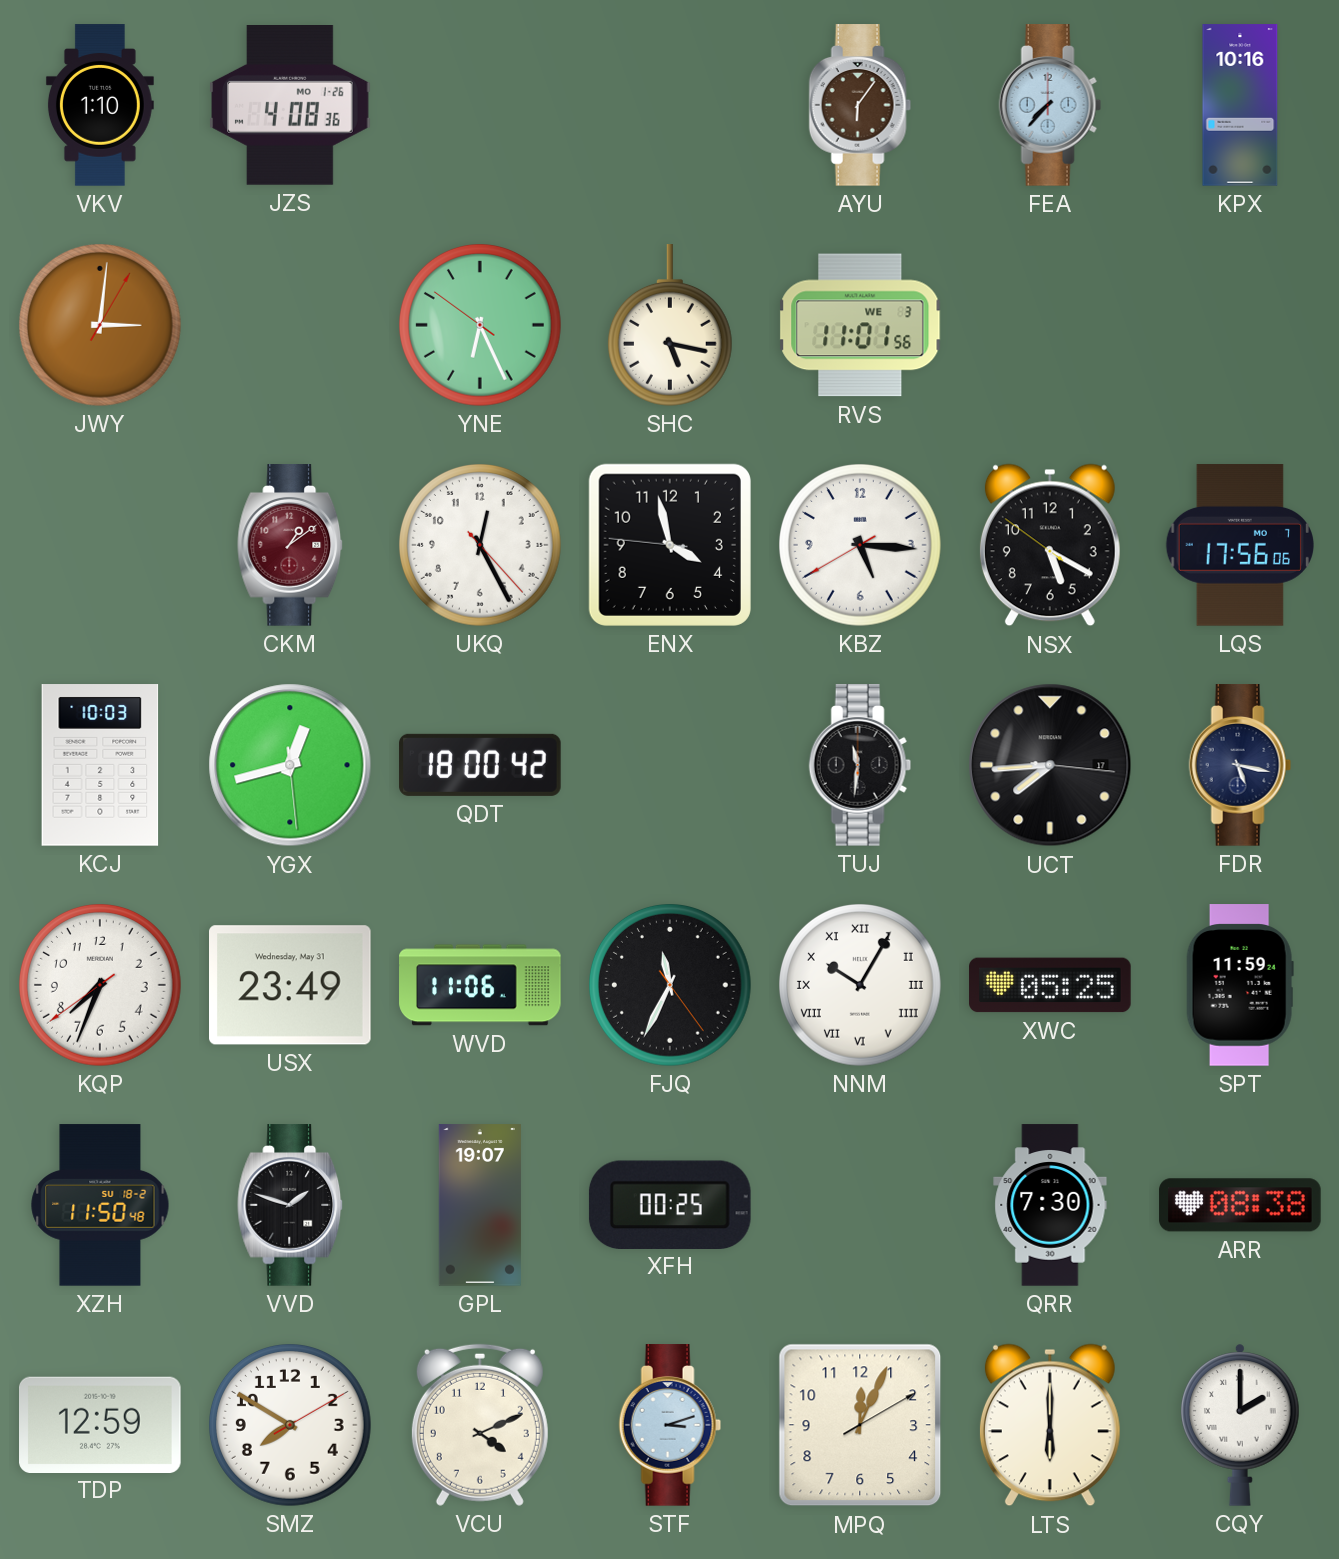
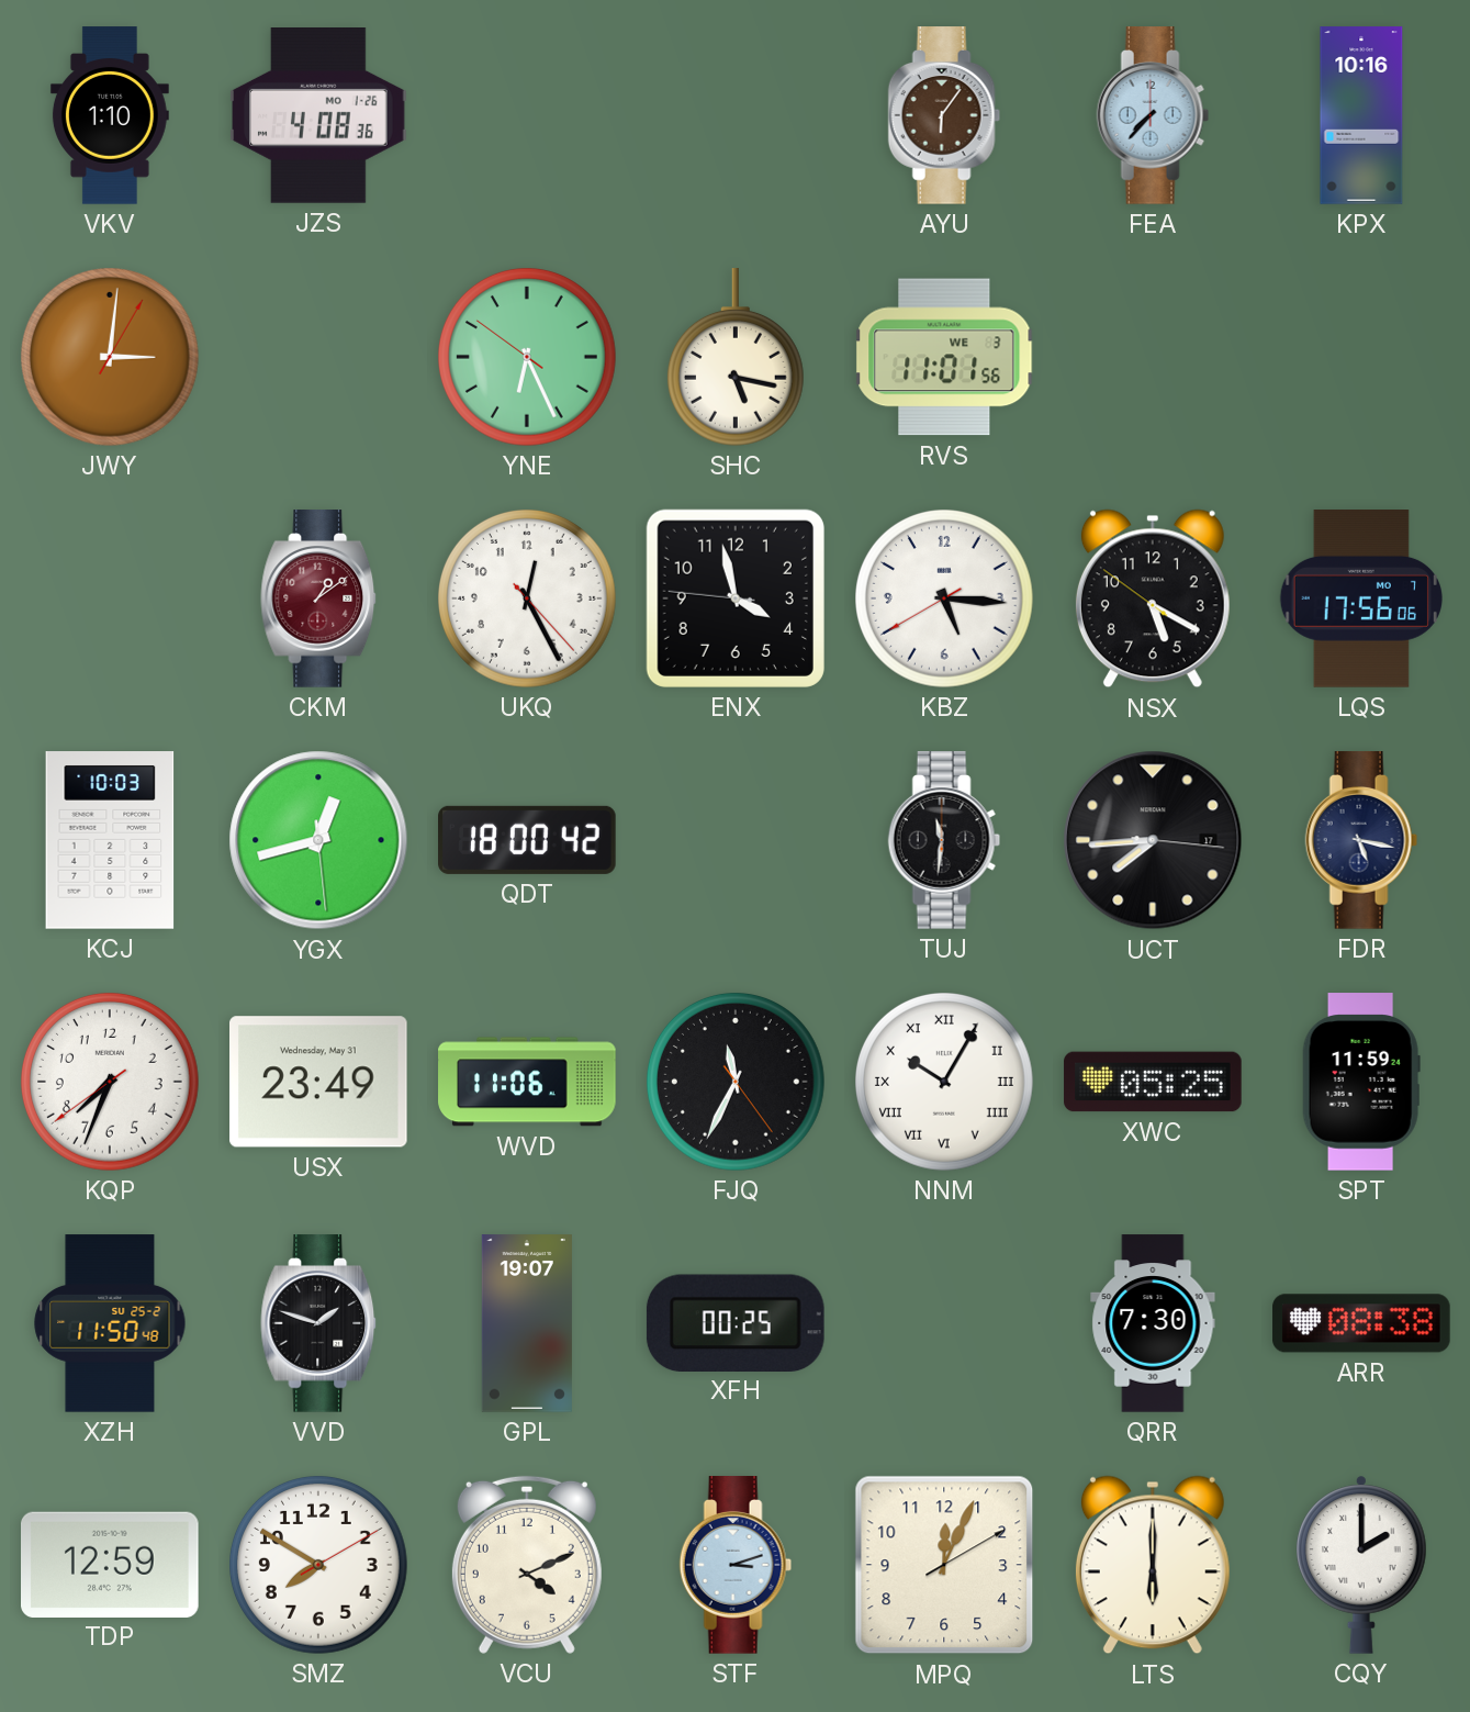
XZH date: SU 18-2 -> SU 25-2
